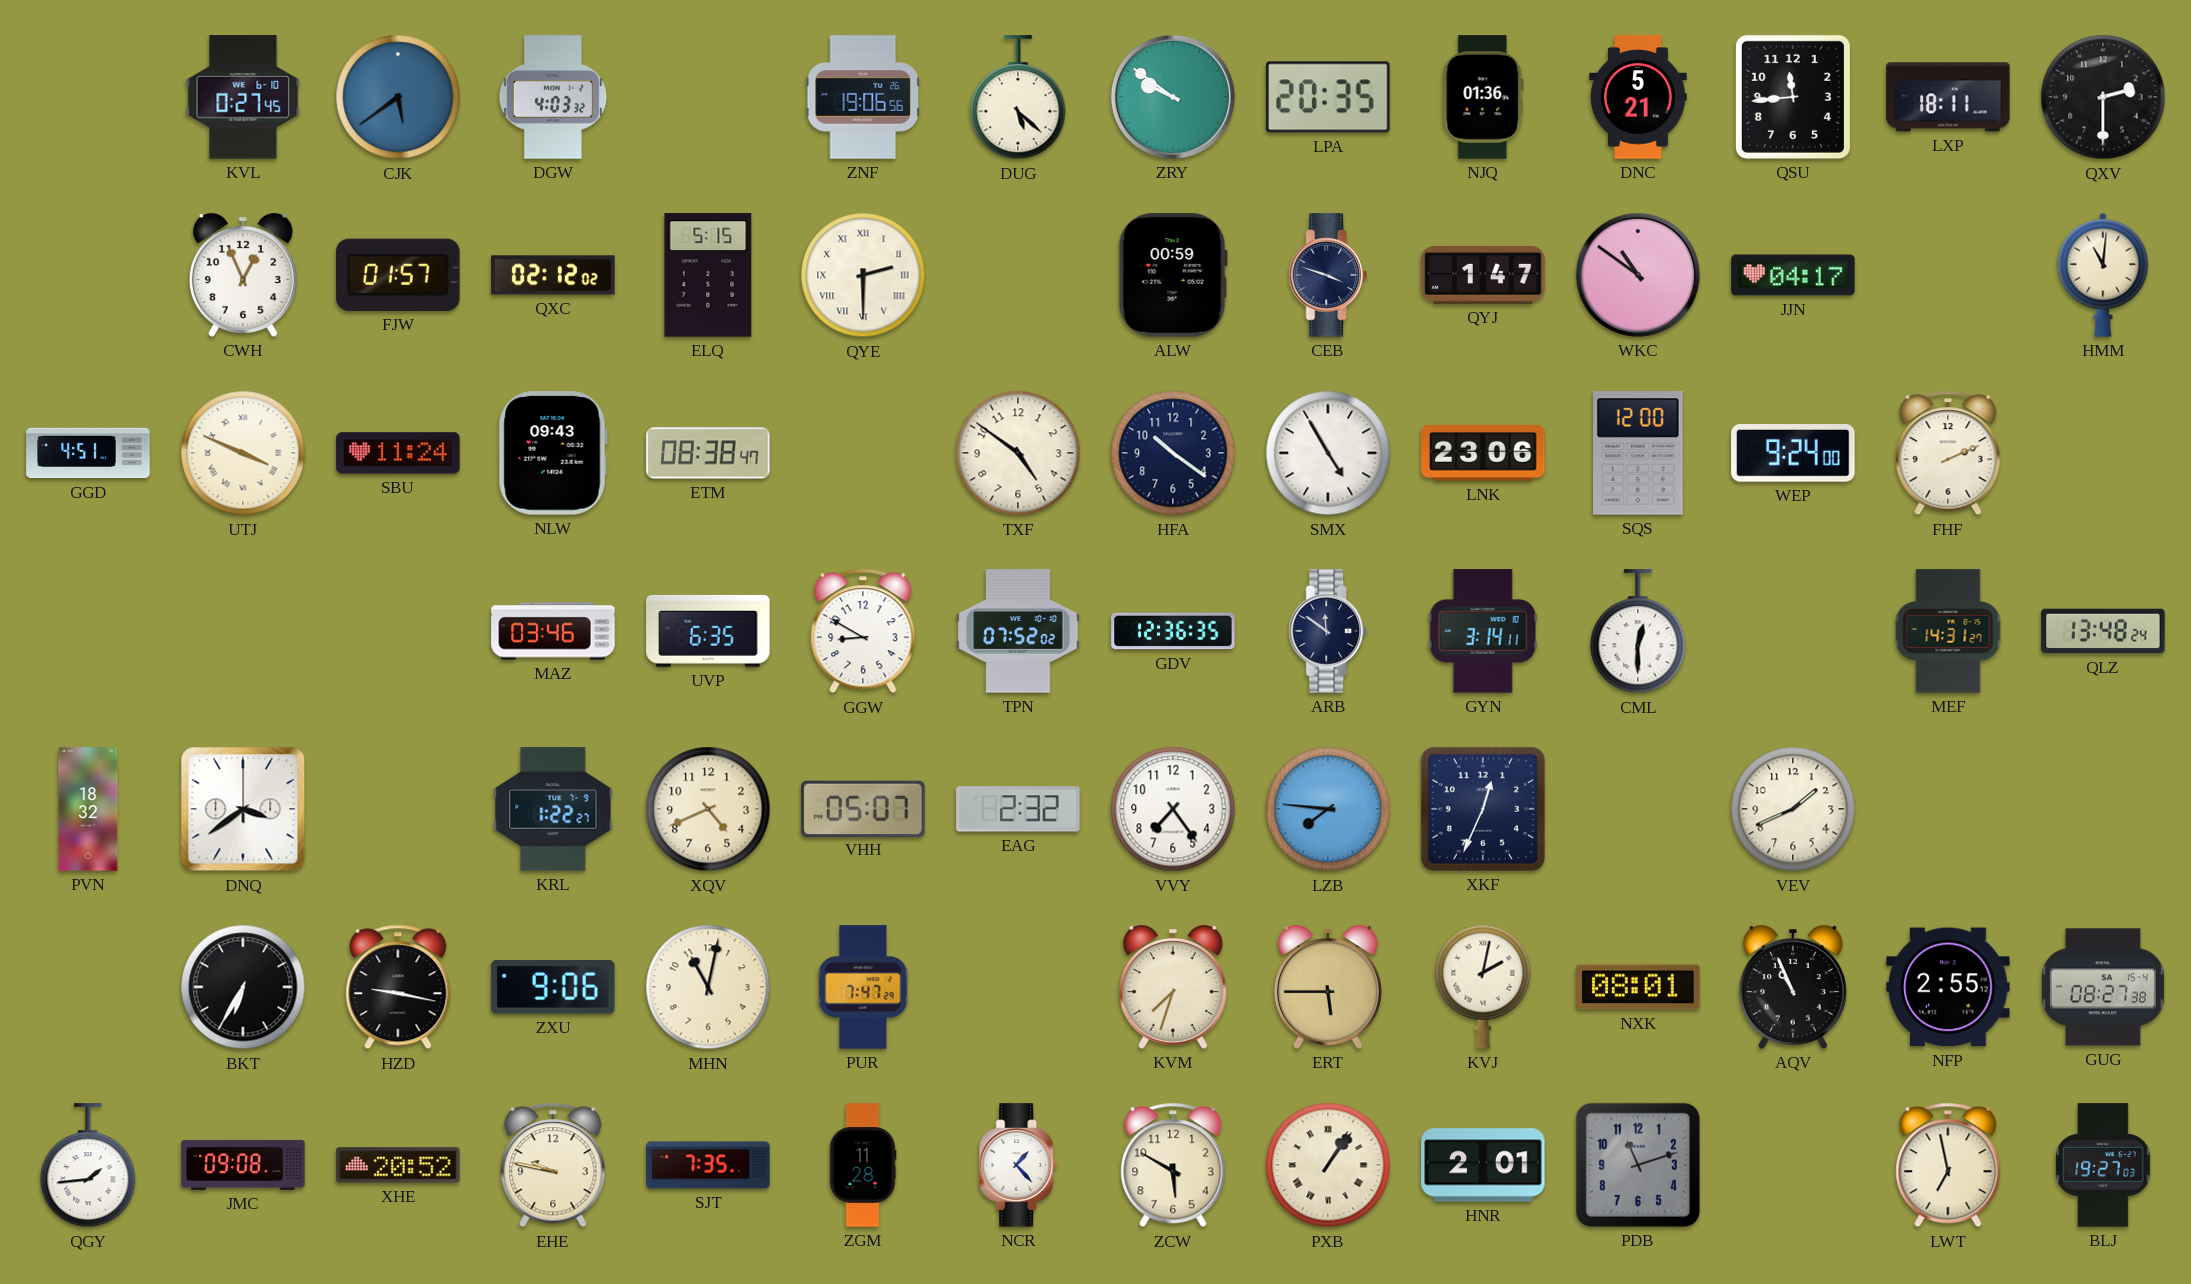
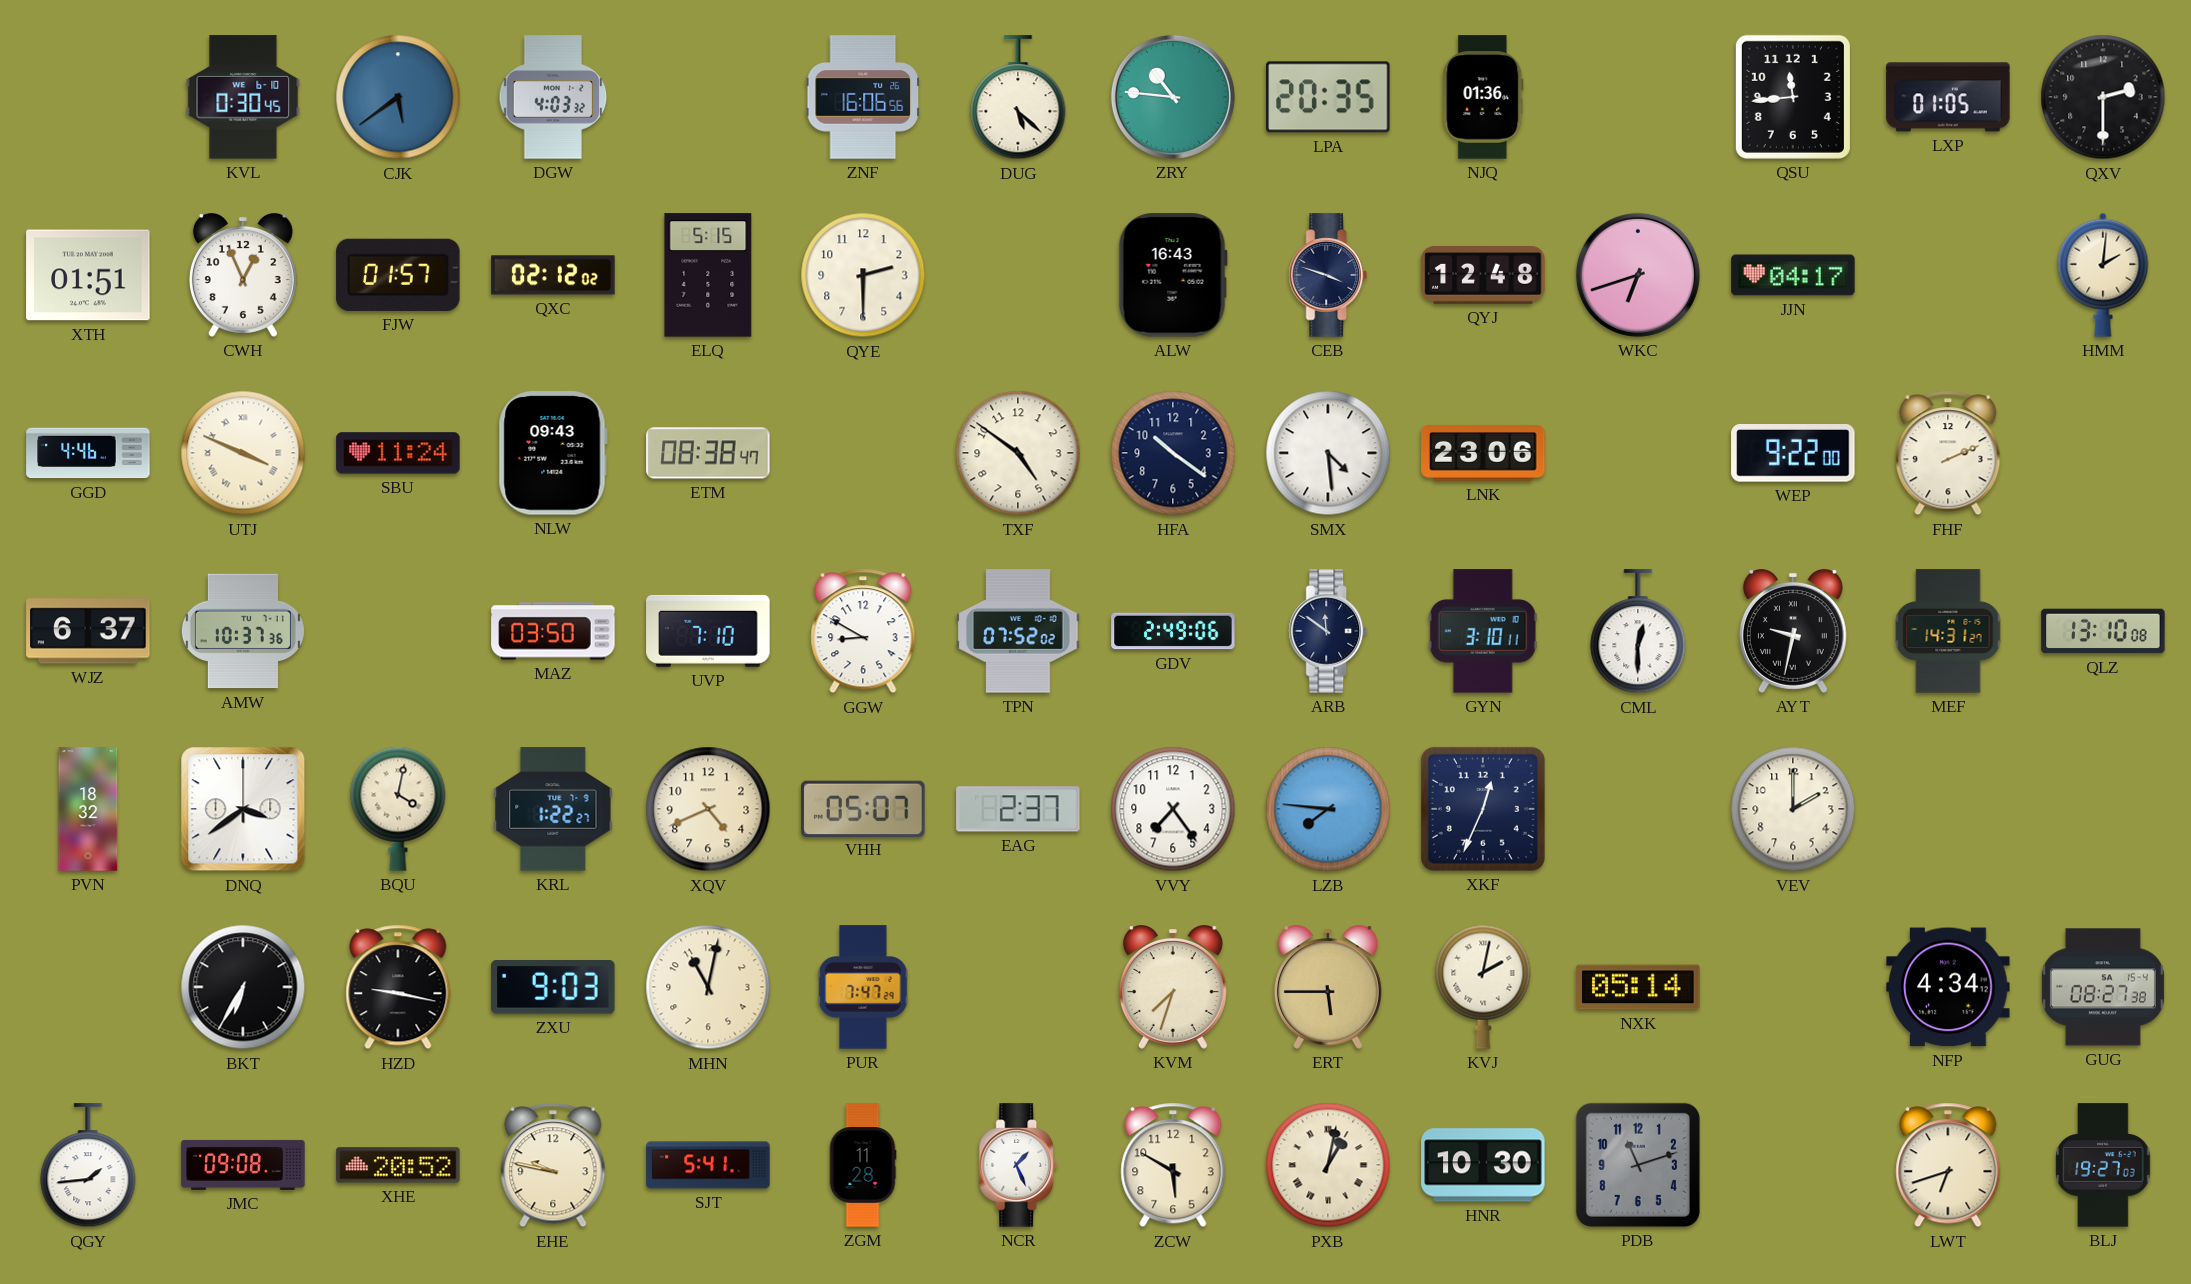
KVL: 0:27 -> 0:30
ZNF: 19:06 -> 16:06
ZRY: 9:51 -> 10:46
DNC: 5:21 -> none
LXP: 18:11 -> 01:05
XTH: none -> 01:51
QYE numerals: Roman -> Arabic
ALW: 00:59 -> 16:43
QYJ: 1:47 -> 12:48
WKC: 10:51 -> 6:42
HMM: 11:01 -> 2:01
GGD: 4:51 -> 4:46
SMX: 4:55 -> 4:29
SQS: 12:00 -> none
WEP: 9:24 -> 9:22
WJZ: none -> 6:37
AMW: none -> 10:37
MAZ: 03:46 -> 03:50
UVP: 6:35 -> 7:10
GDV: 12:36 -> 2:49
GYN: 3:14 -> 3:10
AYT: none -> 9:32
QLZ: 13:48 -> 13:10
BQU: none -> 4:02
EAG: 2:32 -> 2:37
VEV: 1:41 -> 2:00
ZXU: 9:06 -> 9:03
NXK: 08:01 -> 05:14
AQV: 10:56 -> none
NFP: 2:55 -> 4:34
SJT: 7:35 -> 5:41
NCR: 1:23 -> 1:26
PXB: 1:06 -> 1:02
HNR: 2:01 -> 10:30
LWT: 6:58 -> 6:42
